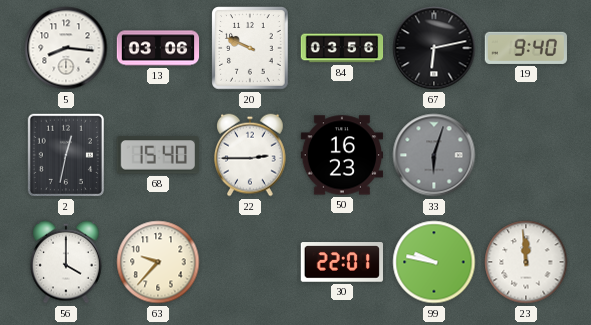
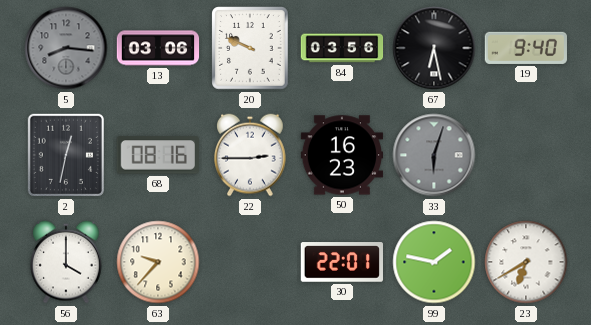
5 dial: white -> grey
67: 6:13 -> 6:28
68: 15:40 -> 08:16
99: 9:47 -> 1:47
23: 11:59 -> 6:40
